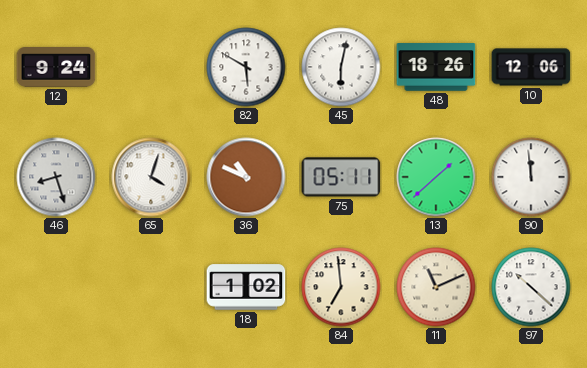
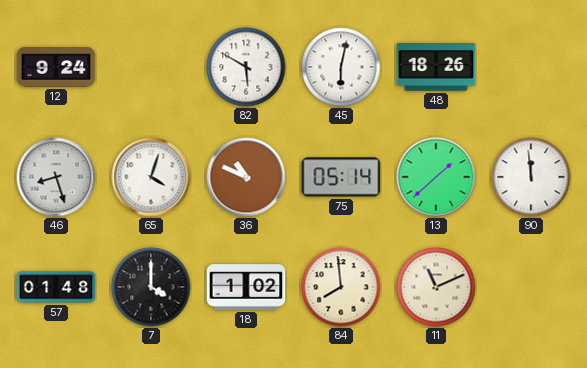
10: 12:06 -> none
75: 05:11 -> 05:14
57: none -> 01:48
7: none -> 4:00
84: 6:59 -> 7:59
97: 10:22 -> none
